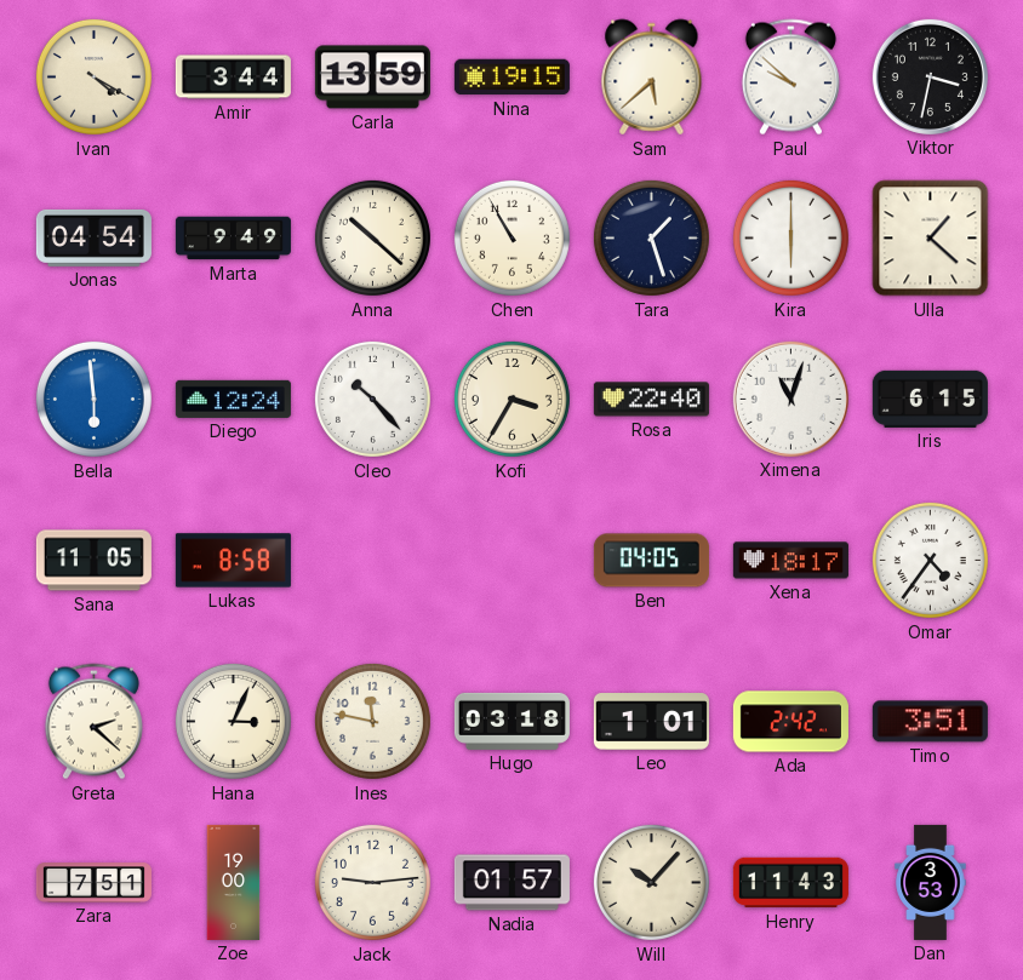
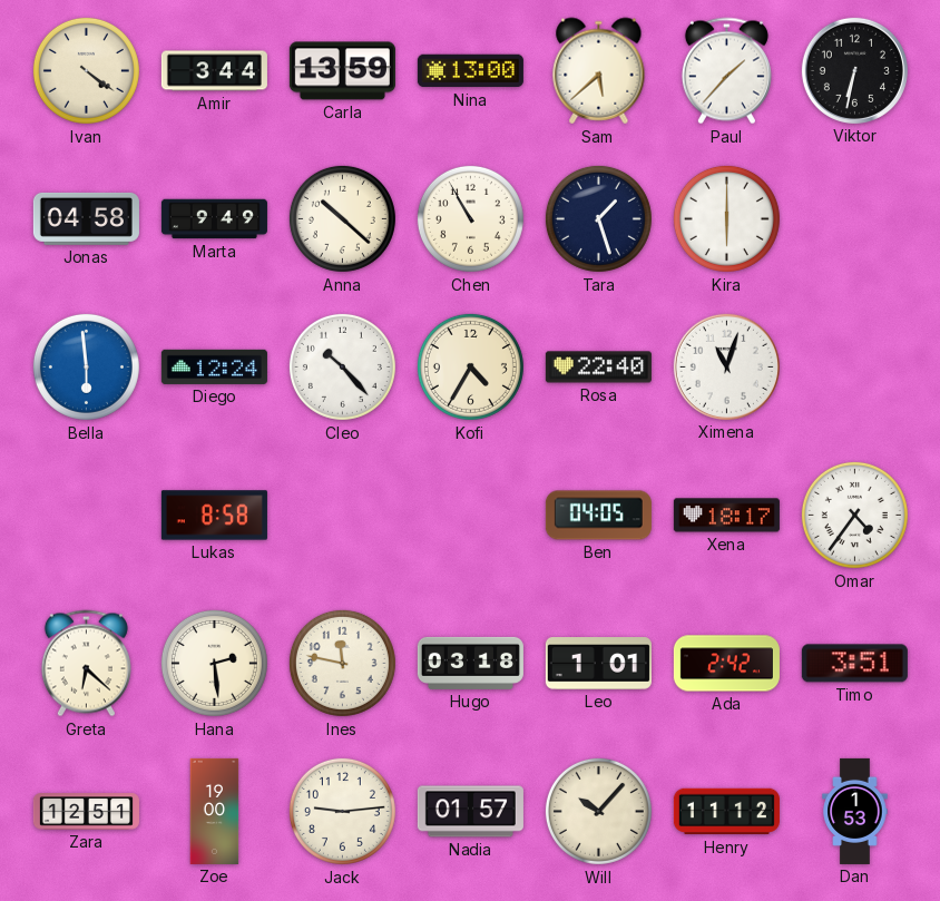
Ivan: 4:20 -> 4:21
Nina: 19:15 -> 13:00
Paul: 9:52 -> 1:37
Viktor: 3:32 -> 6:32
Jonas: 04:54 -> 04:58
Ulla: 1:22 -> none
Kofi: 3:35 -> 4:35
Iris: 6:15 -> none
Sana: 11:05 -> none
Greta: 2:22 -> 6:22
Hana: 3:04 -> 2:29
Zara: 7:51 -> 12:51
Henry: 11:43 -> 11:12
Dan: 3:53 -> 1:53
